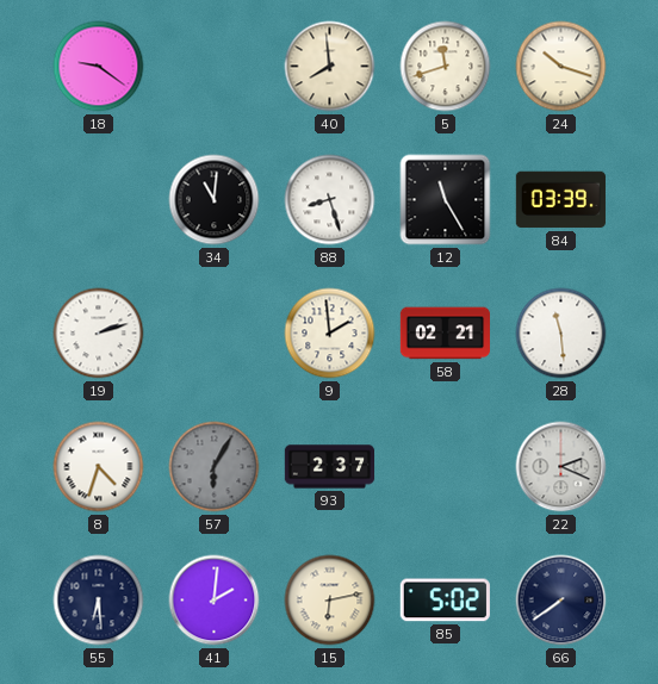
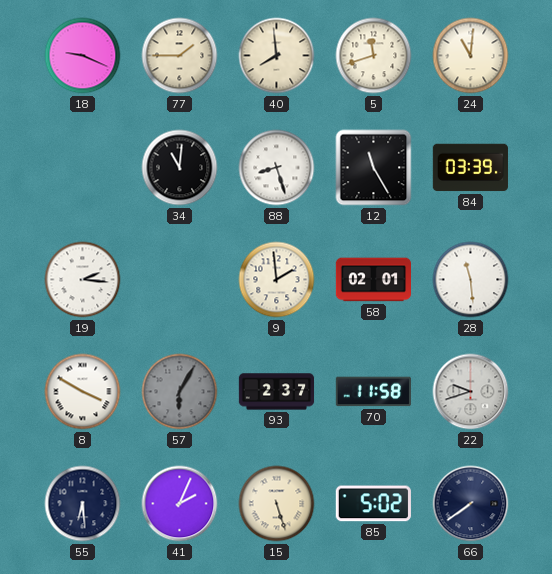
18: 9:21 -> 9:19
77: none -> 1:45
24: 10:18 -> 11:01
19: 2:12 -> 2:16
58: 02:21 -> 02:01
8: 4:33 -> 3:50
70: none -> 11:58
22: 2:19 -> 9:42
41: 2:01 -> 2:04
15: 6:13 -> 5:27
